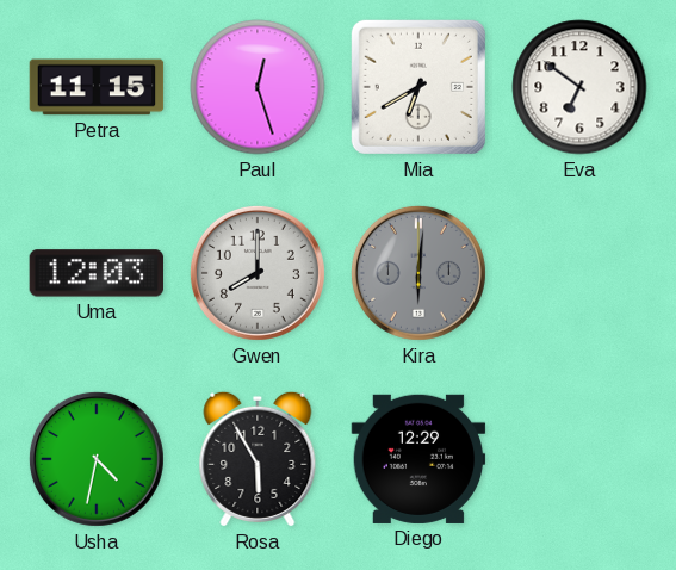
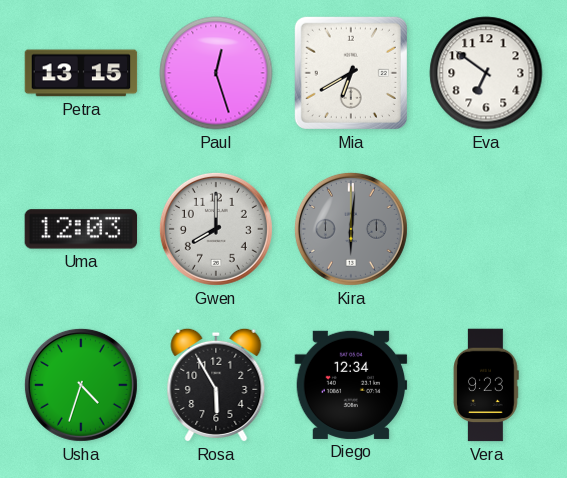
Petra: 11:15 -> 13:15
Usha: 4:32 -> 4:33
Diego: 12:29 -> 12:34
Vera: none -> 9:23
